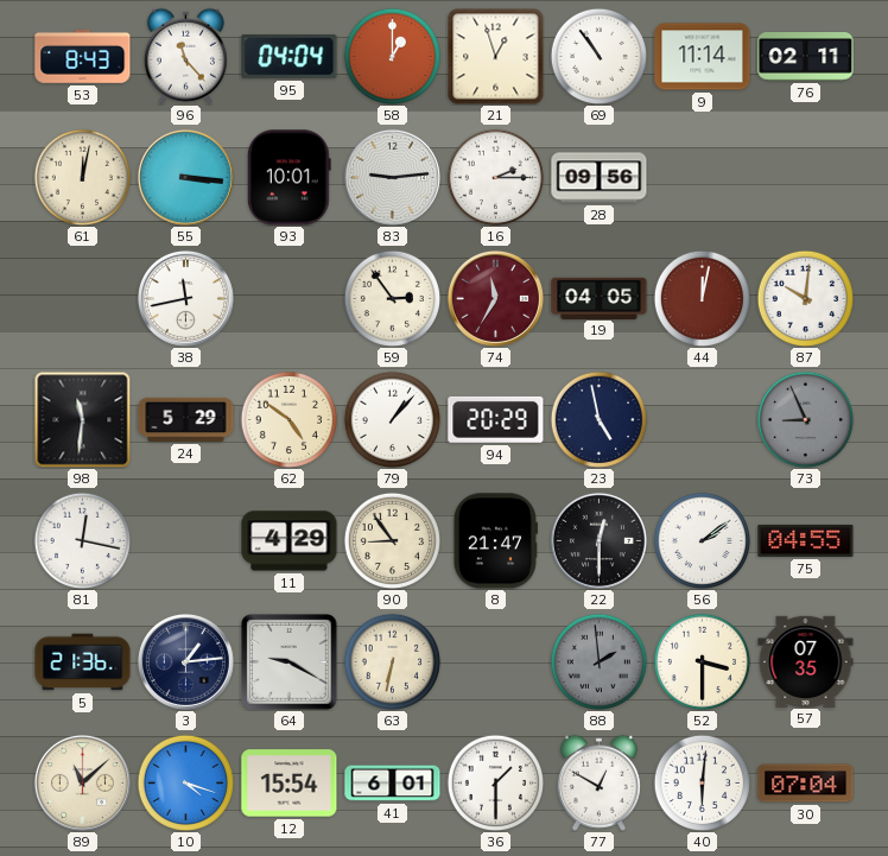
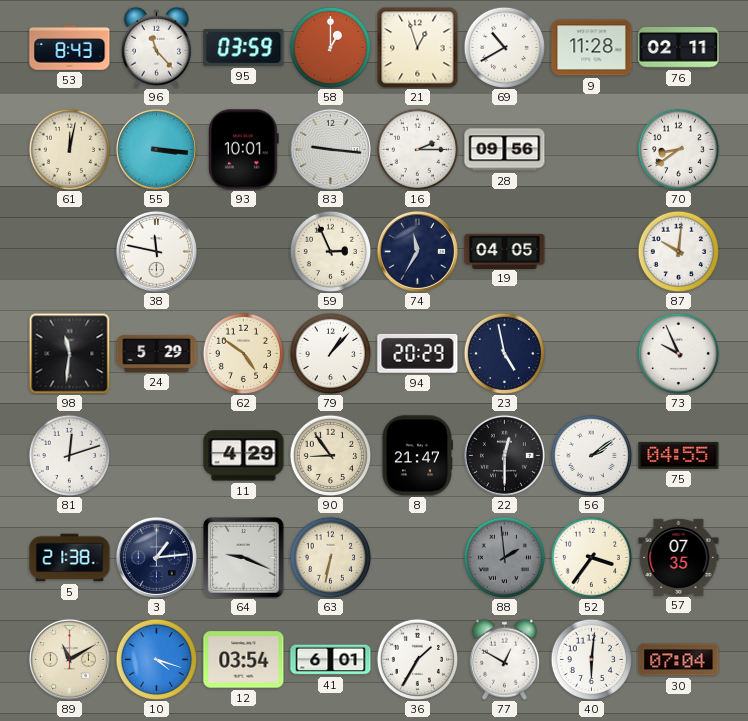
95: 04:04 -> 03:59
69: 10:54 -> 10:40
9: 11:14 -> 11:28
83: 9:14 -> 9:16
70: none -> 8:39
38: 11:43 -> 11:47
59: 2:54 -> 2:56
74 dial: burgundy -> navy
44: 12:02 -> none
73: 8:56 -> 9:56
73 dial: grey -> white
81: 12:17 -> 12:12
5: 21:36 -> 21:38
64: 9:20 -> 9:19
52: 3:30 -> 3:36
89: 11:08 -> 11:10
12: 15:54 -> 03:54
36: 1:30 -> 1:35
